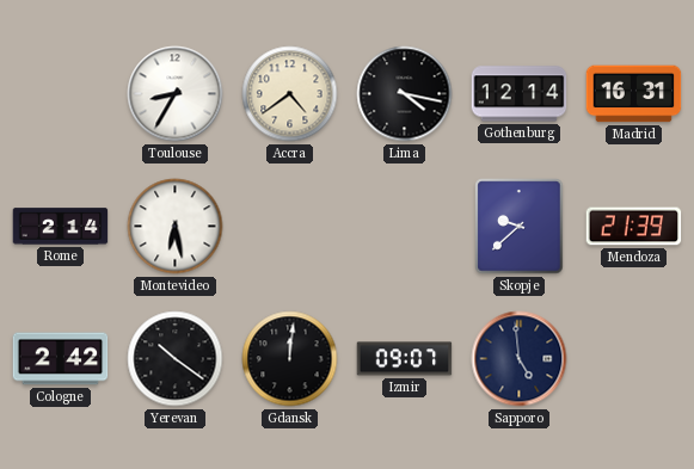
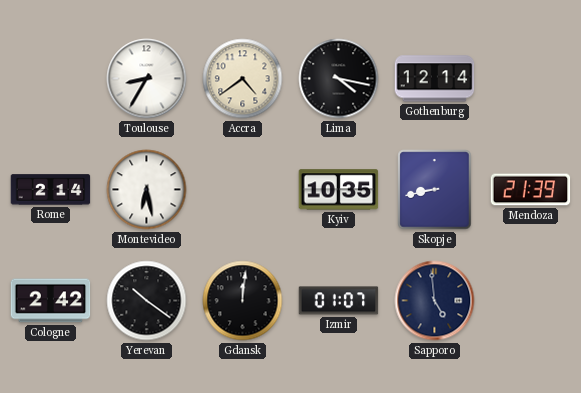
Madrid: 16:31 -> none
Kyiv: none -> 10:35
Skopje: 9:38 -> 8:43
Izmir: 09:07 -> 01:07
